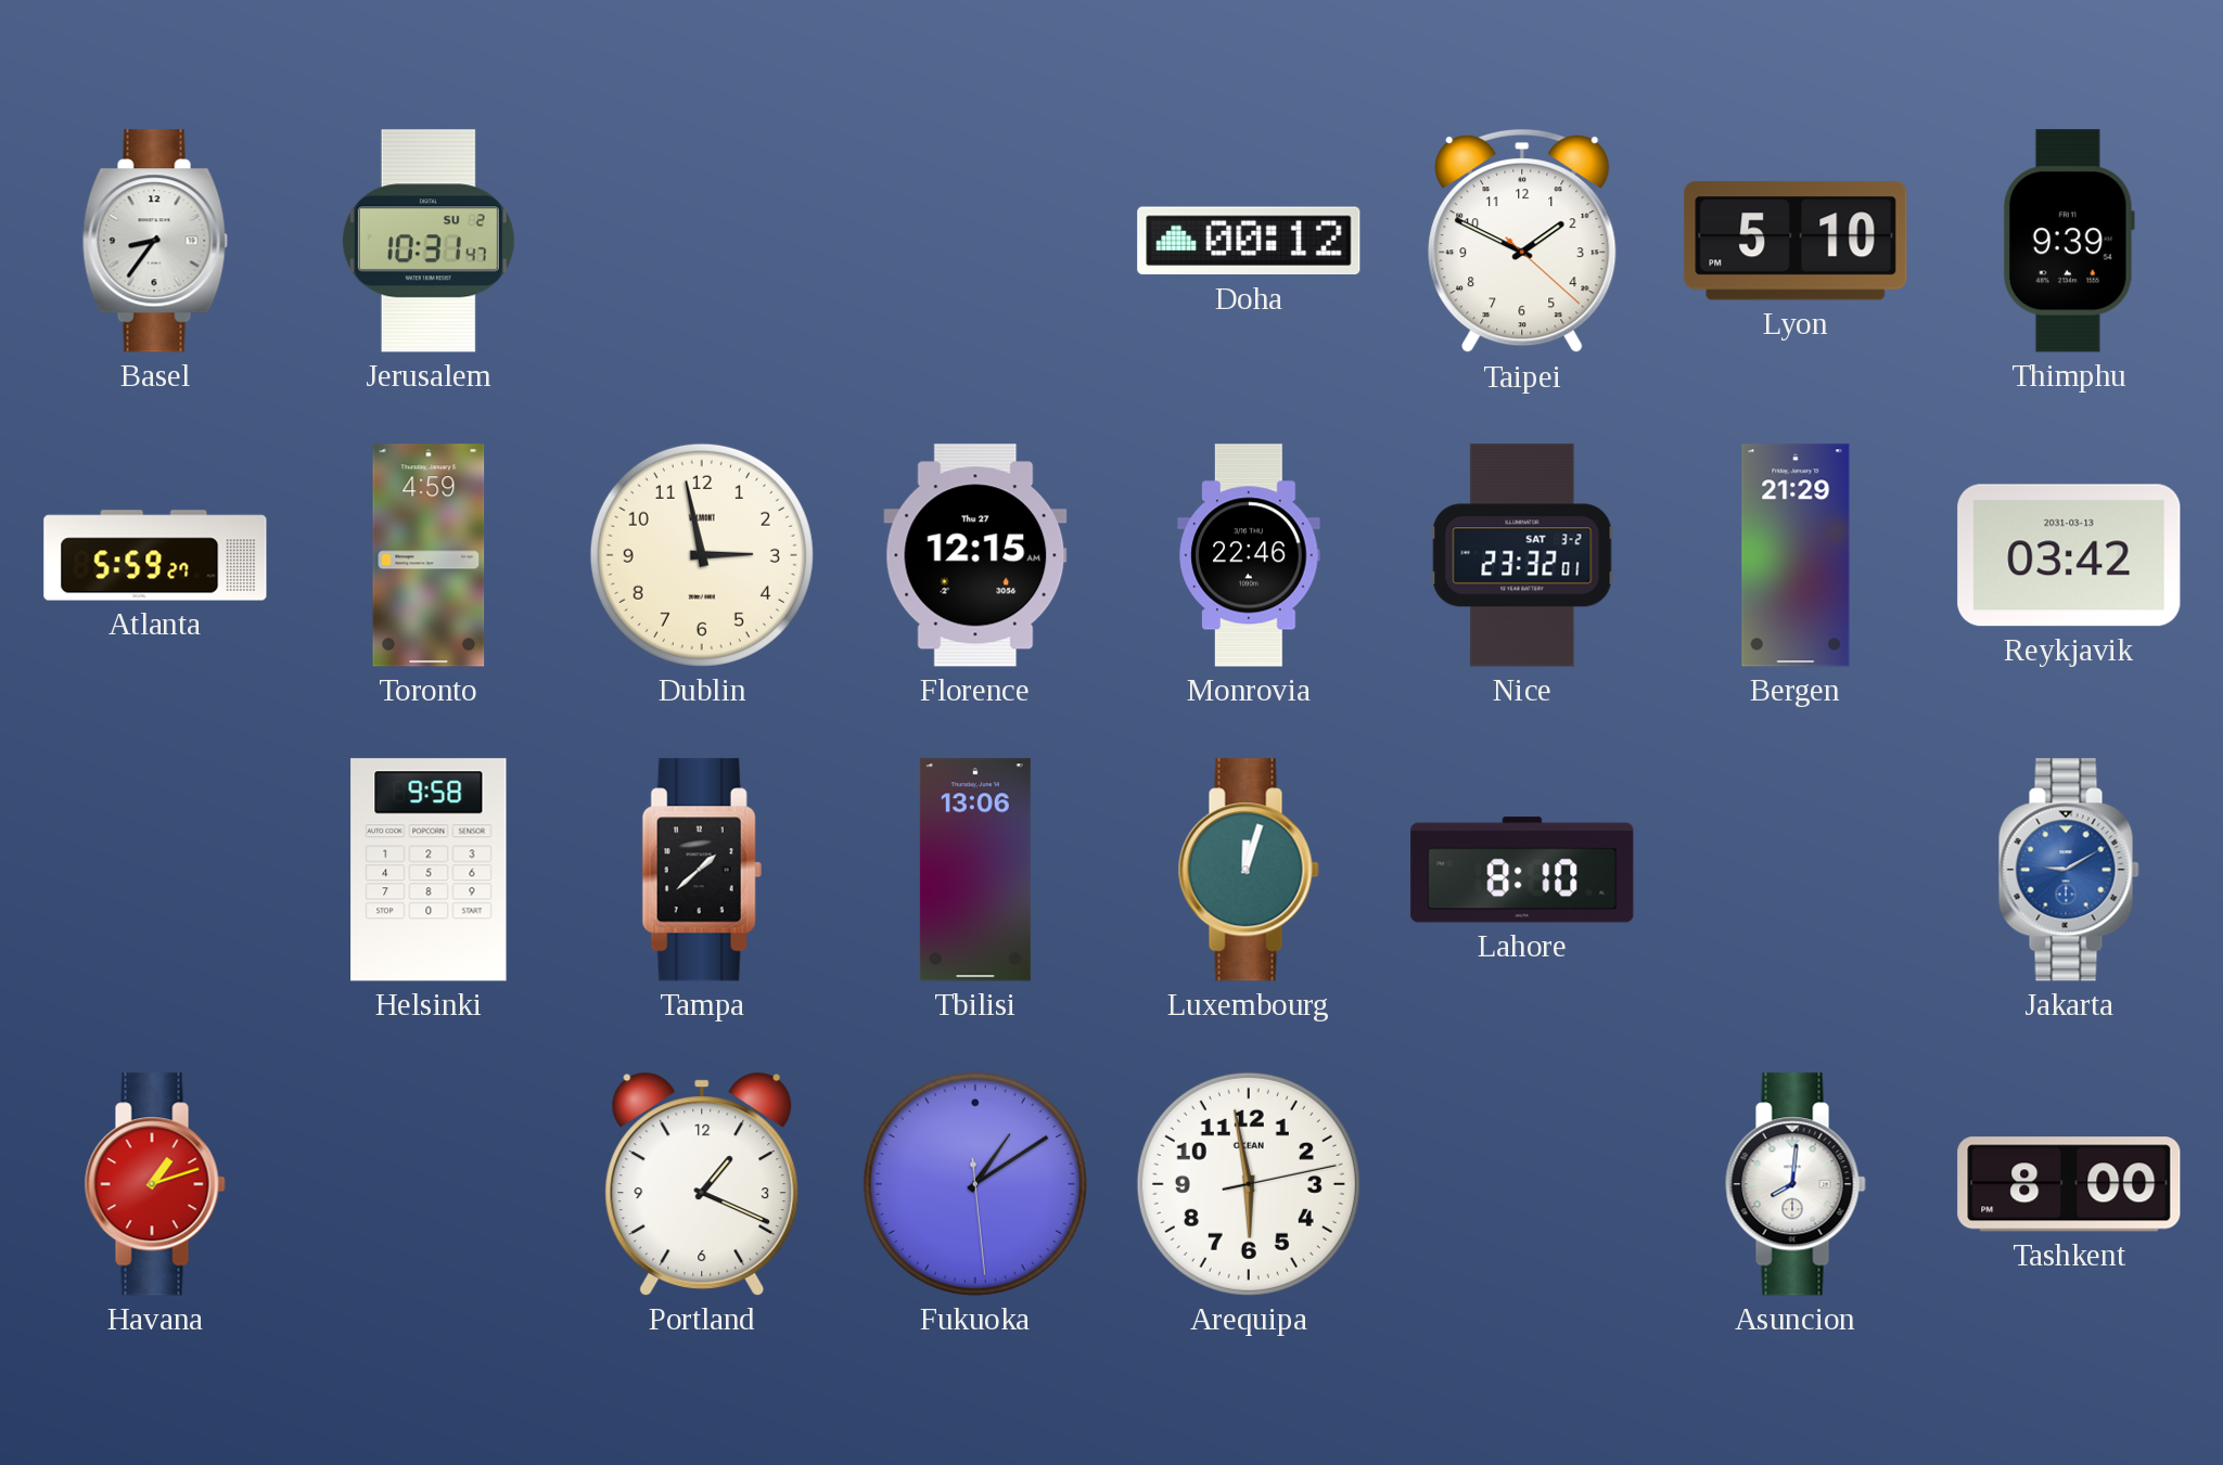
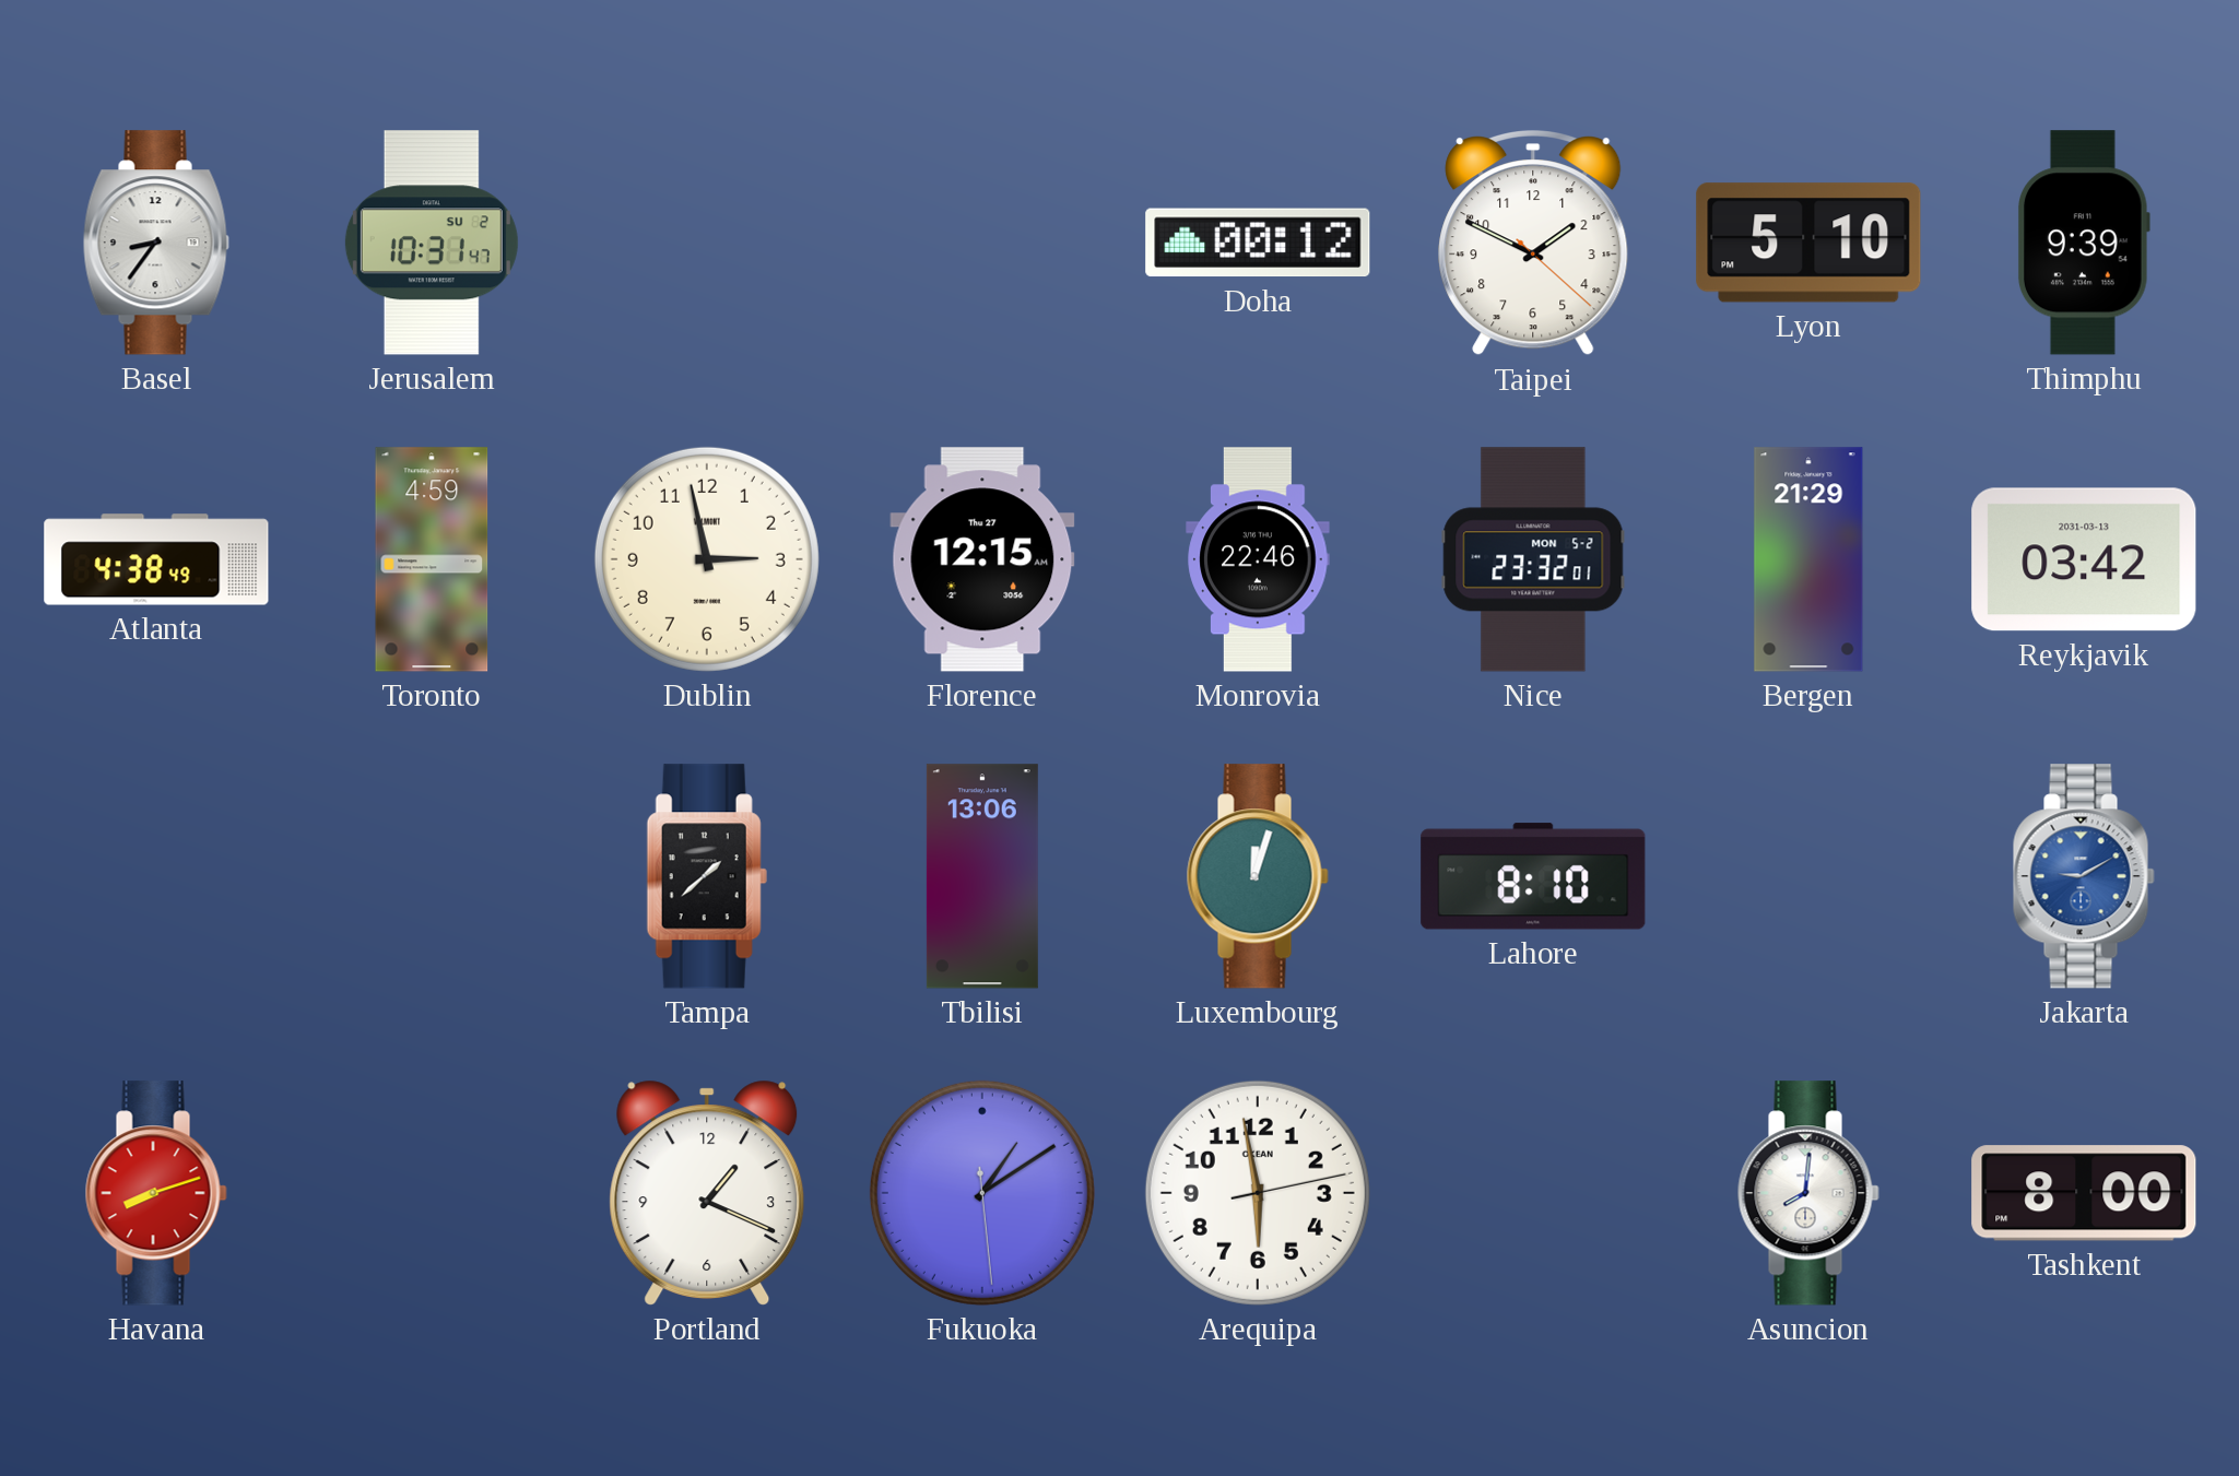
Atlanta: 5:59 -> 4:38
Nice date: SAT 3-2 -> MON 5-2
Helsinki: 9:58 -> none
Havana: 1:12 -> 8:12
